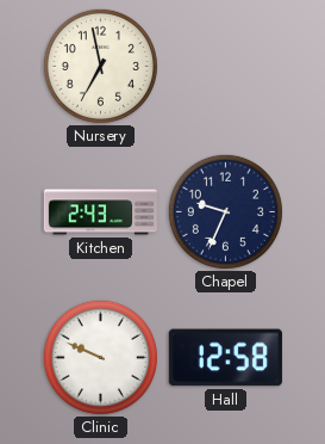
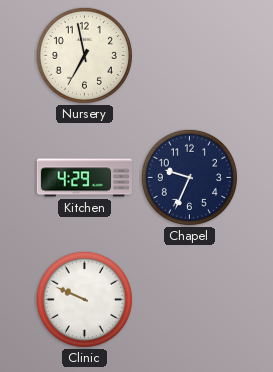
Kitchen: 2:43 -> 4:29
Hall: 12:58 -> none
